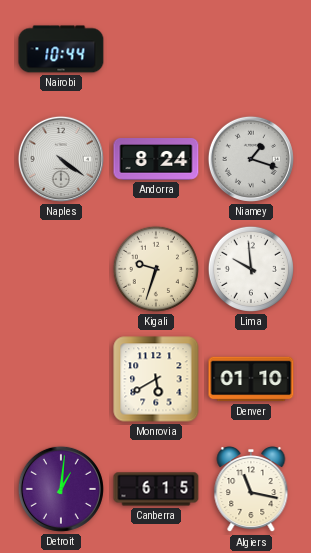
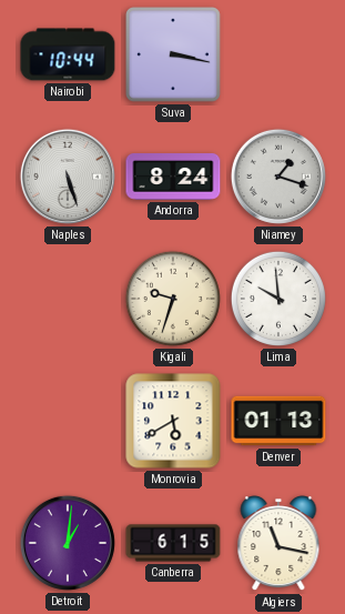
Suva: none -> 3:17
Naples: 4:21 -> 5:27
Denver: 01:10 -> 01:13
